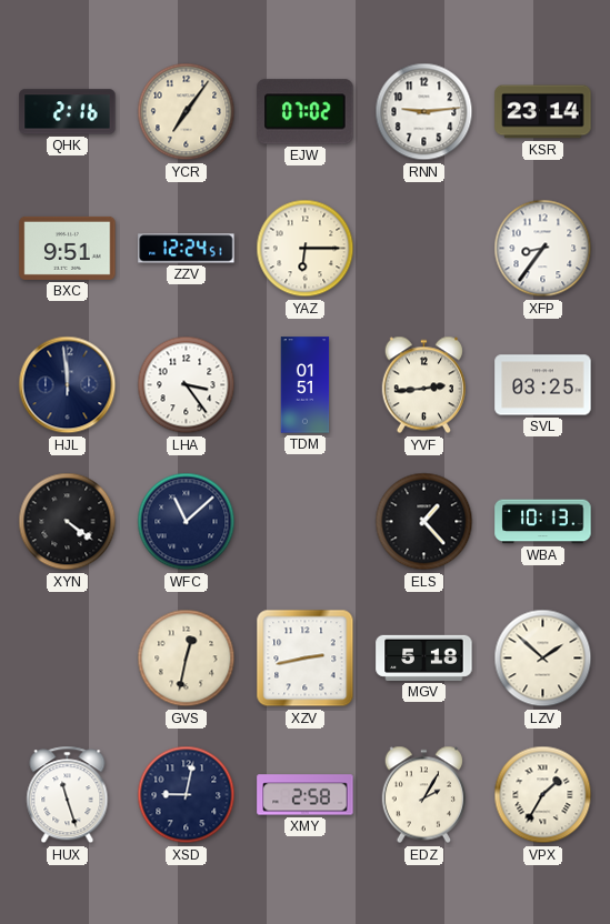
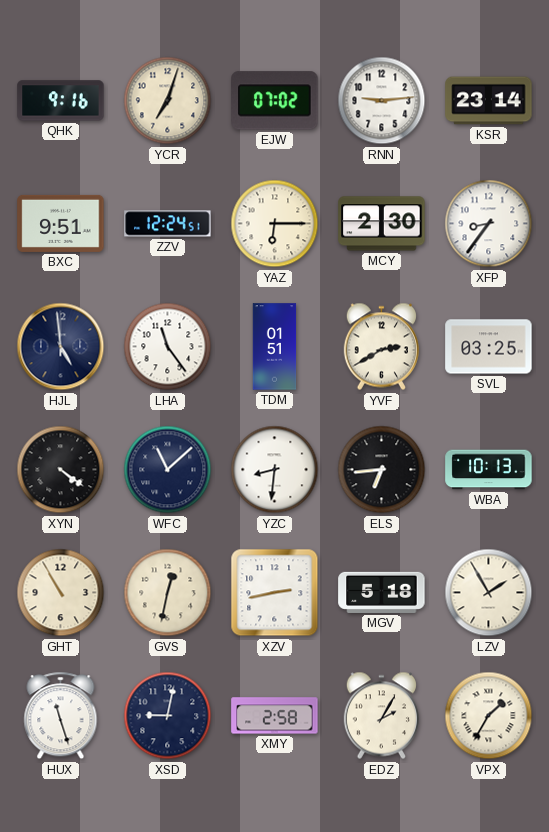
QHK: 2:16 -> 9:16
YCR: 7:06 -> 7:03
MCY: none -> 2:30
HJL: 11:59 -> 4:59
LHA: 3:24 -> 11:24
YVF: 2:44 -> 2:40
YZC: none -> 8:31
ELS: 1:23 -> 6:44
GHT: none -> 10:55
LZV: 1:52 -> 1:55
